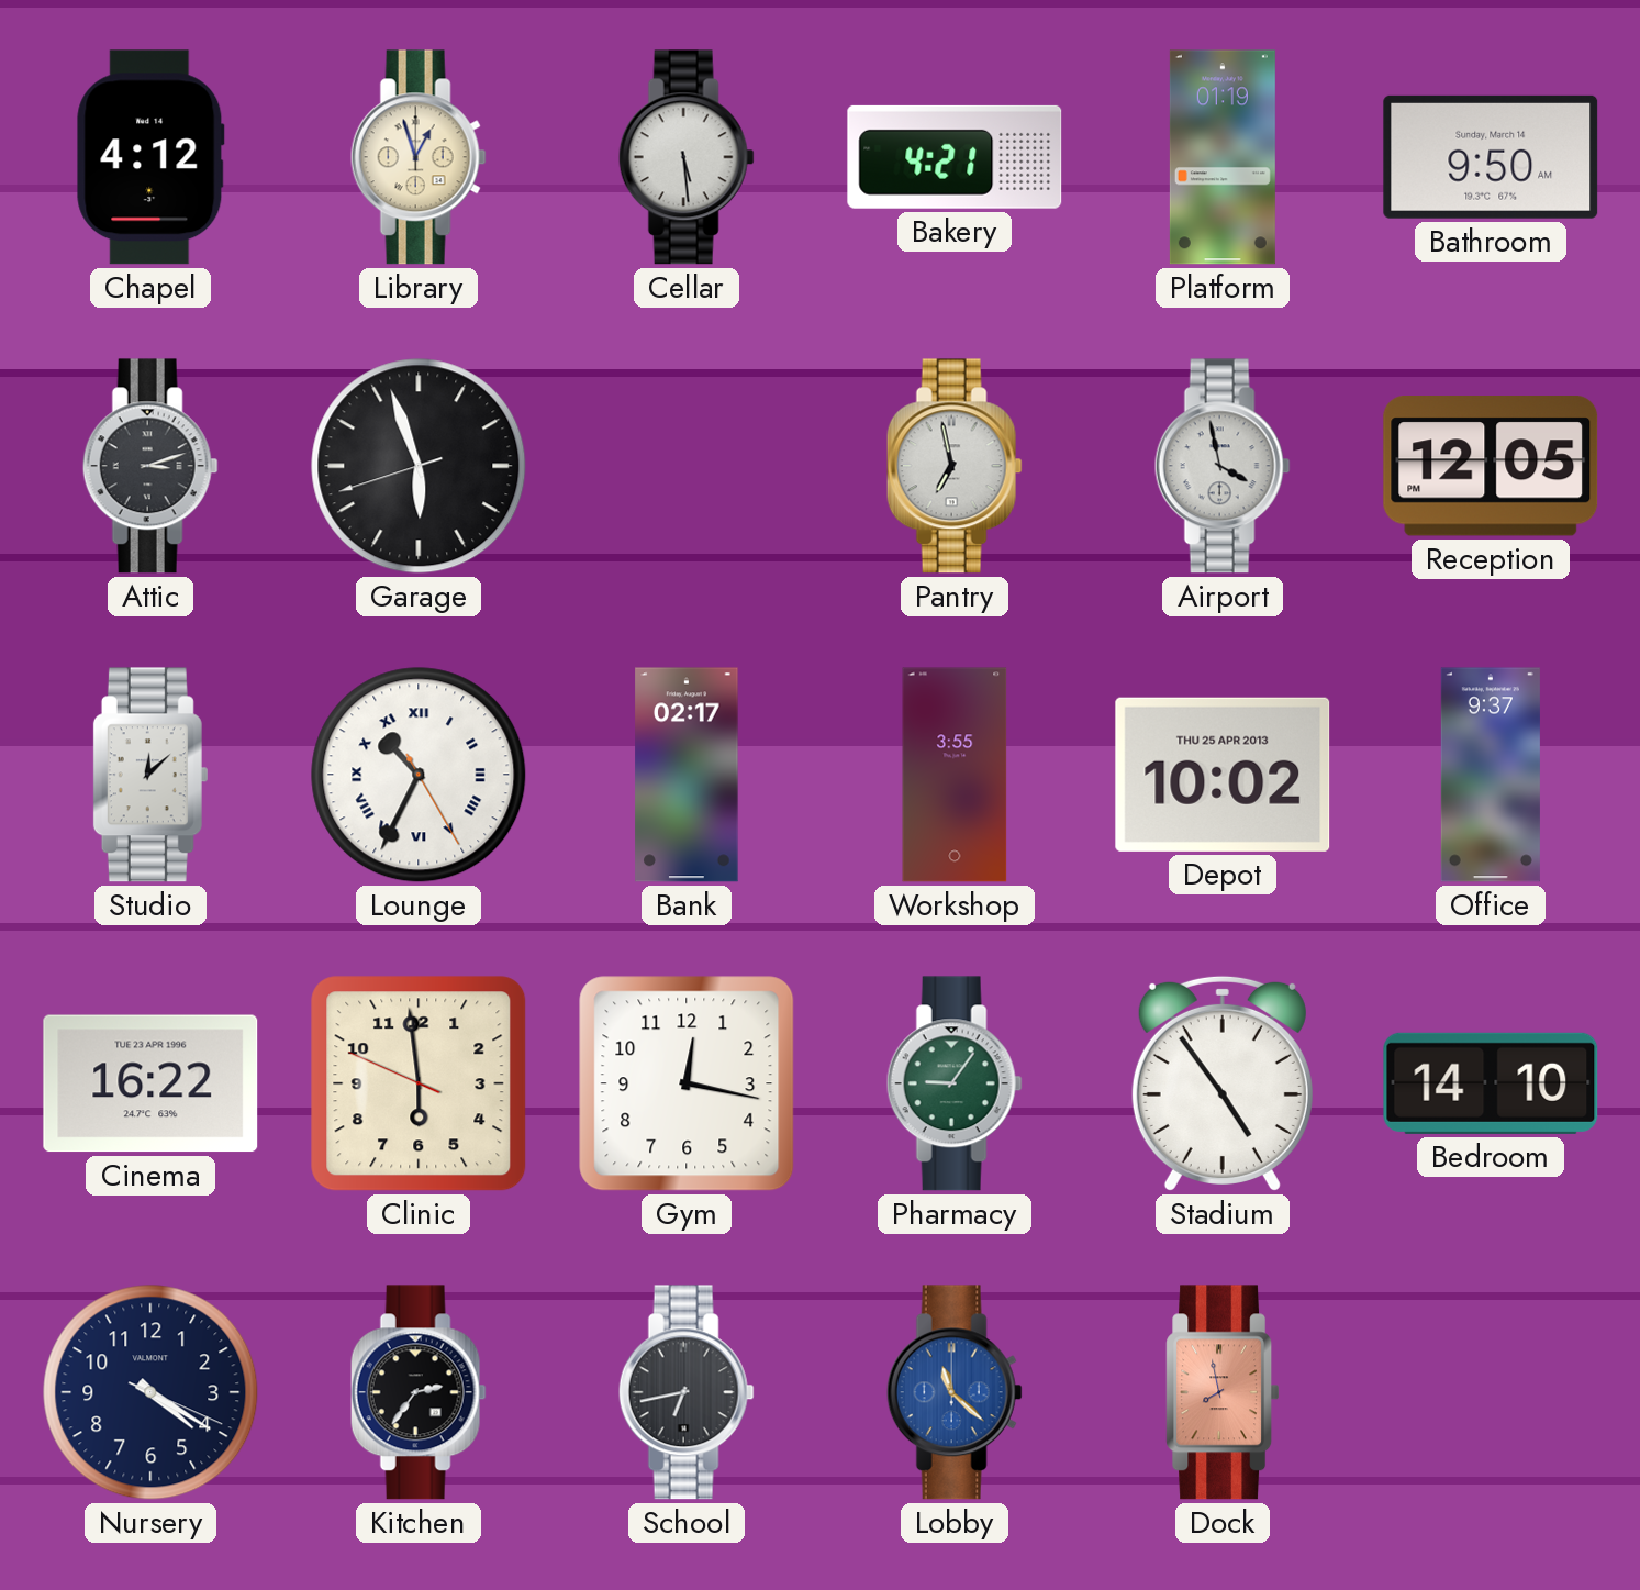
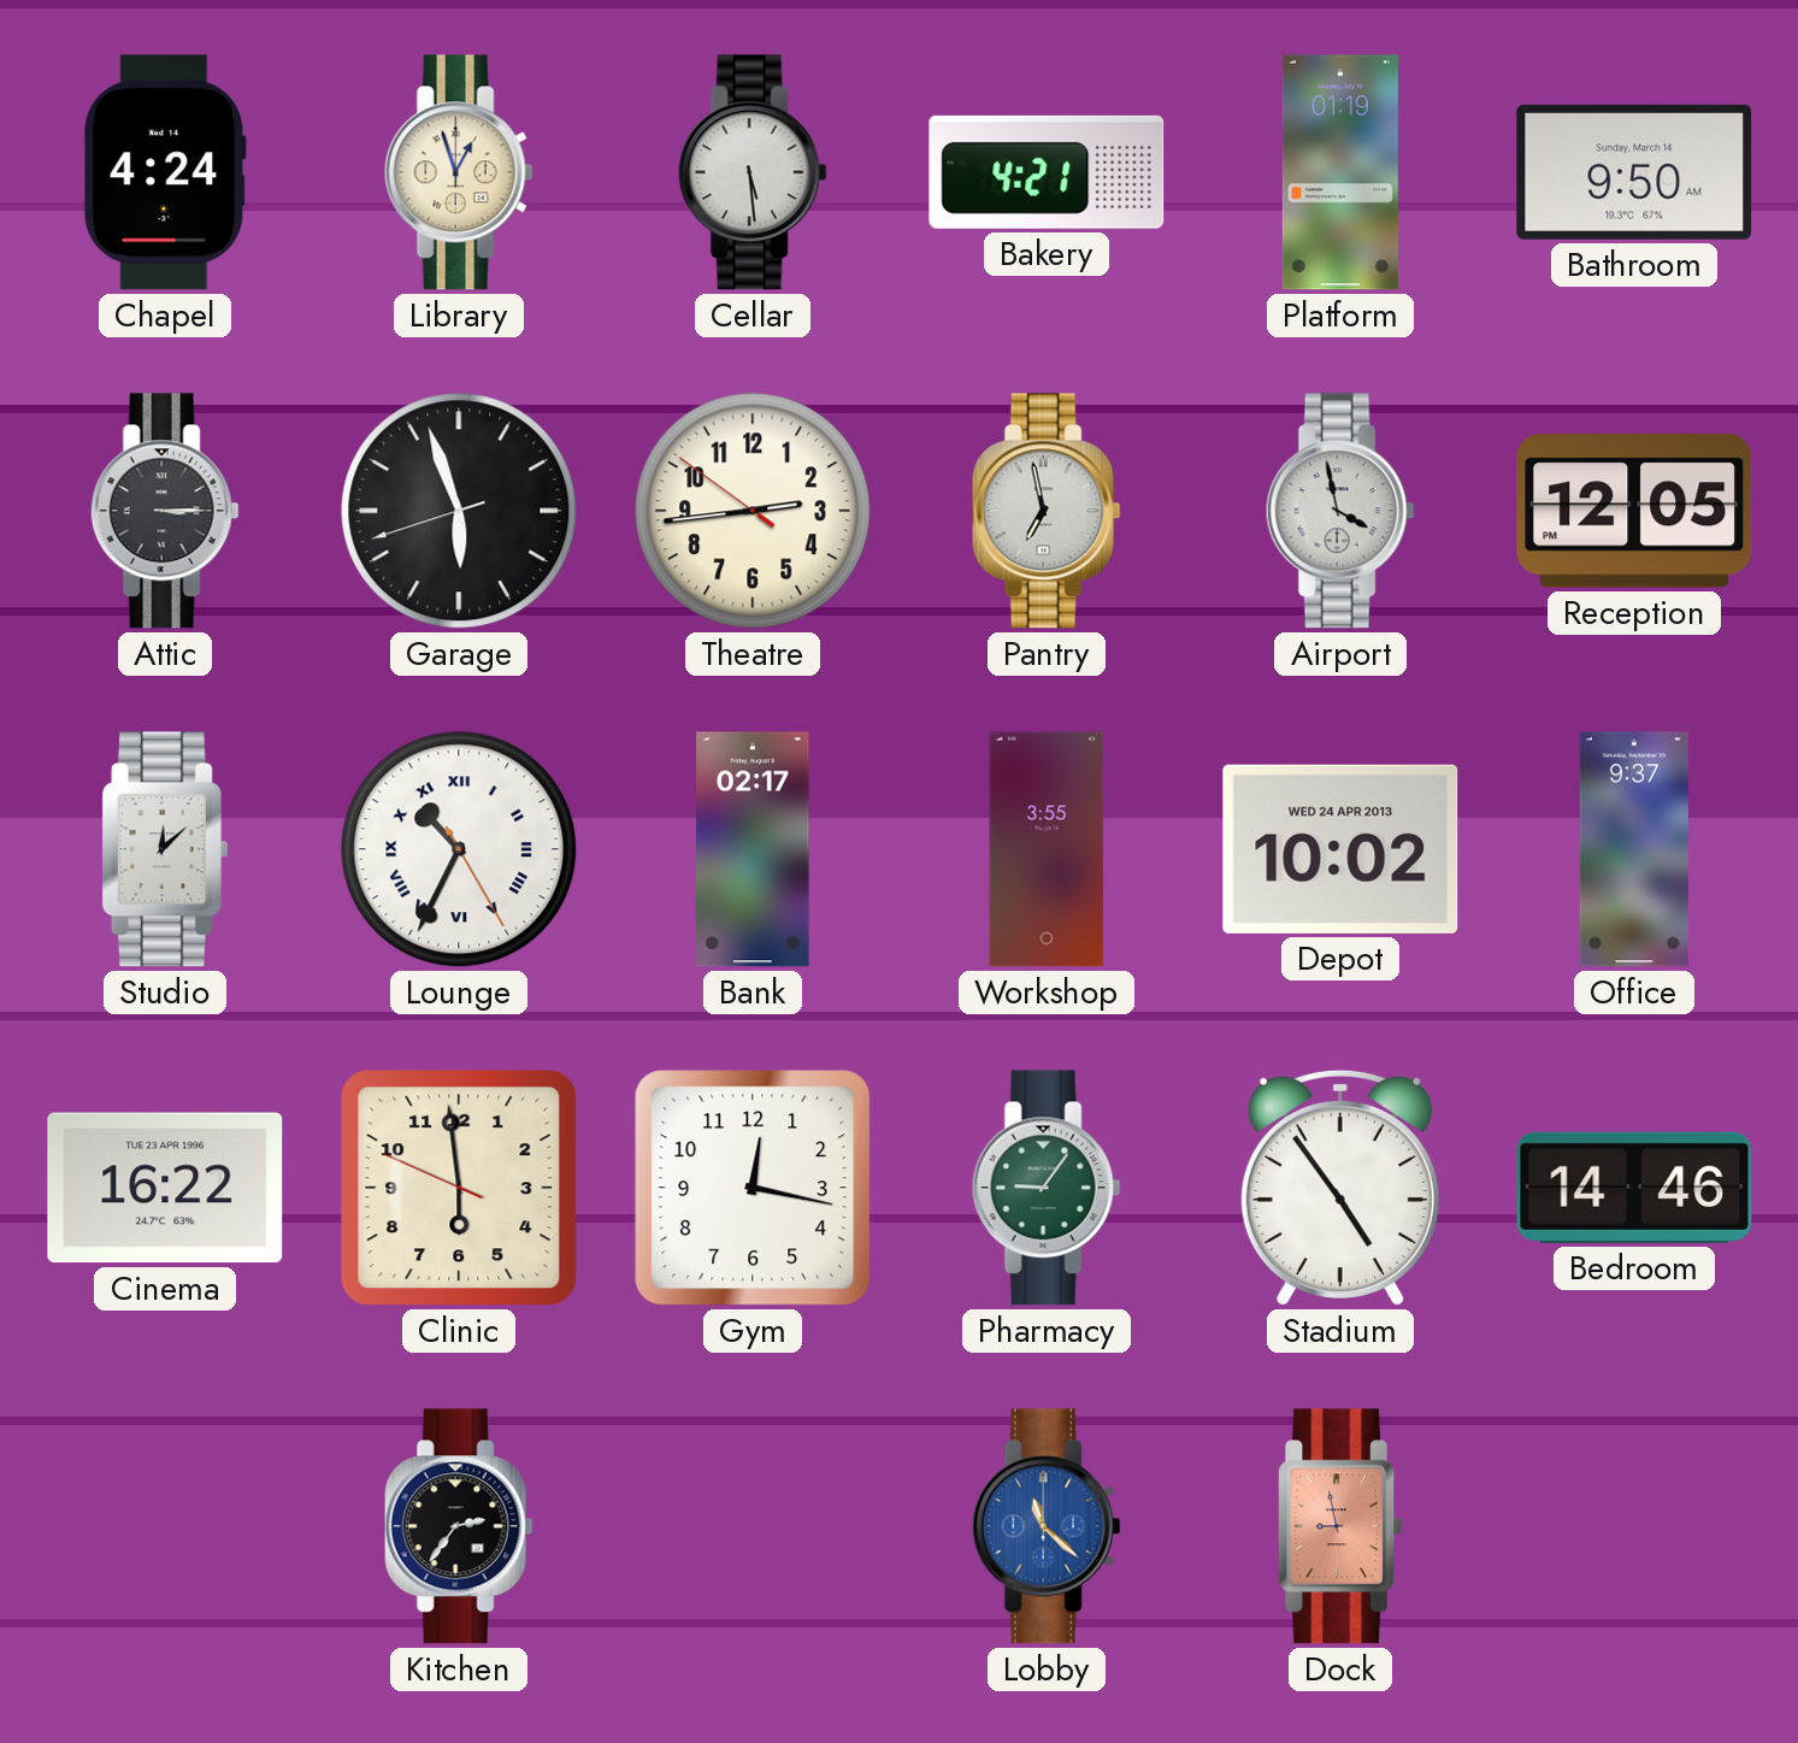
Chapel: 4:12 -> 4:24
Attic: 3:12 -> 3:15
Theatre: none -> 2:43
Depot date: THU 25 APR 2013 -> WED 24 APR 2013
Bedroom: 14:10 -> 14:46
Nursery: 4:20 -> none
School: 6:43 -> none
Dock: 7:58 -> 8:58
